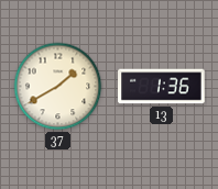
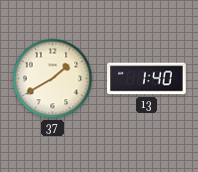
13: 1:36 -> 1:40
